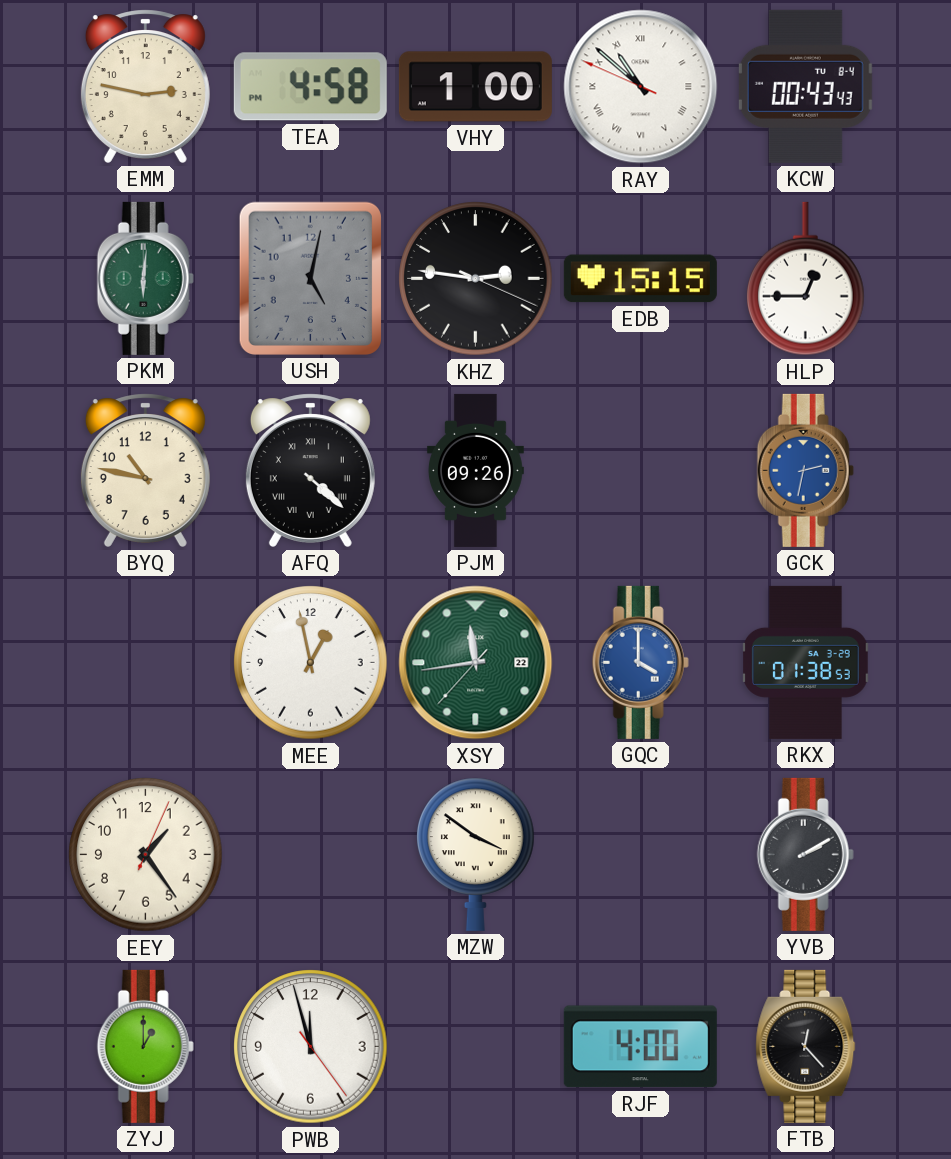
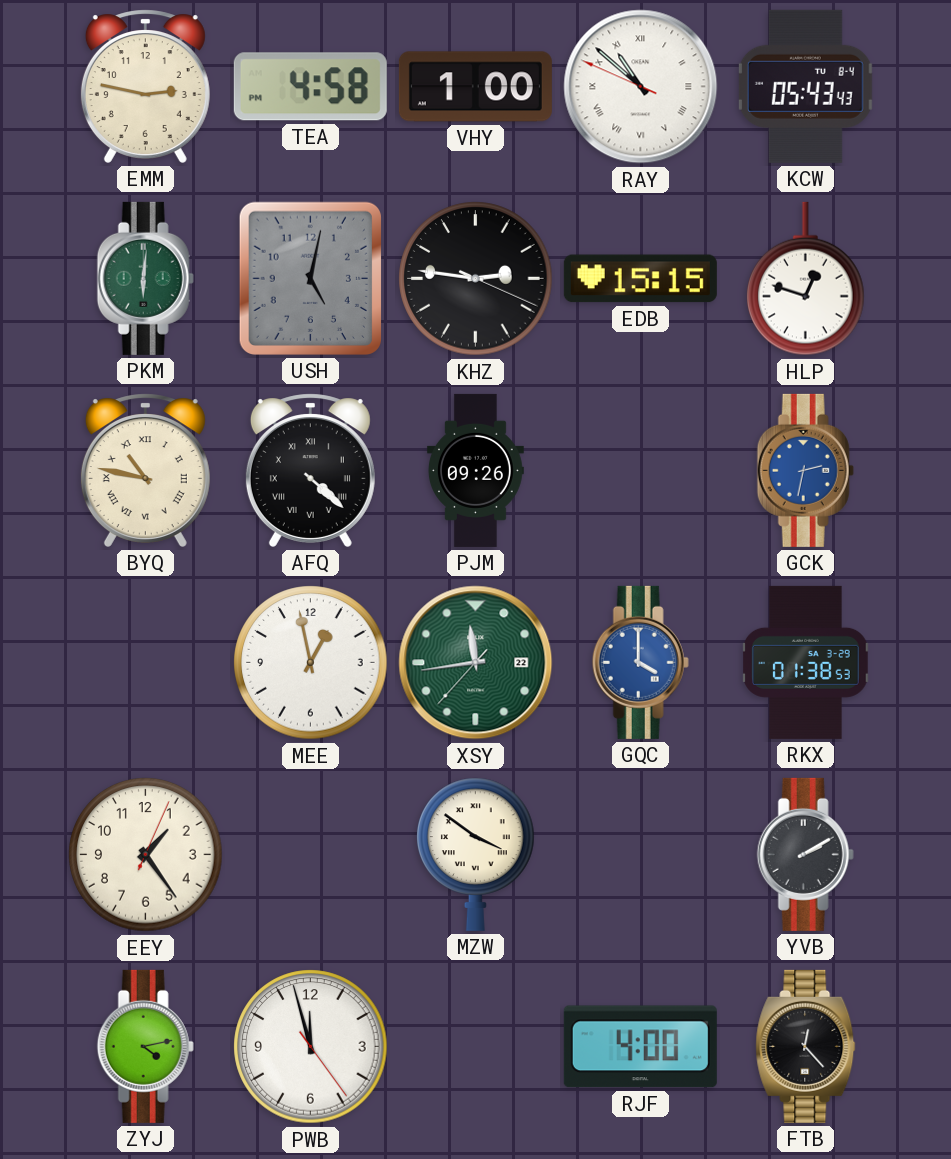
KCW: 00:43 -> 05:43
HLP: 12:45 -> 12:48
BYQ numerals: Arabic -> Roman
ZYJ: 1:00 -> 4:13
